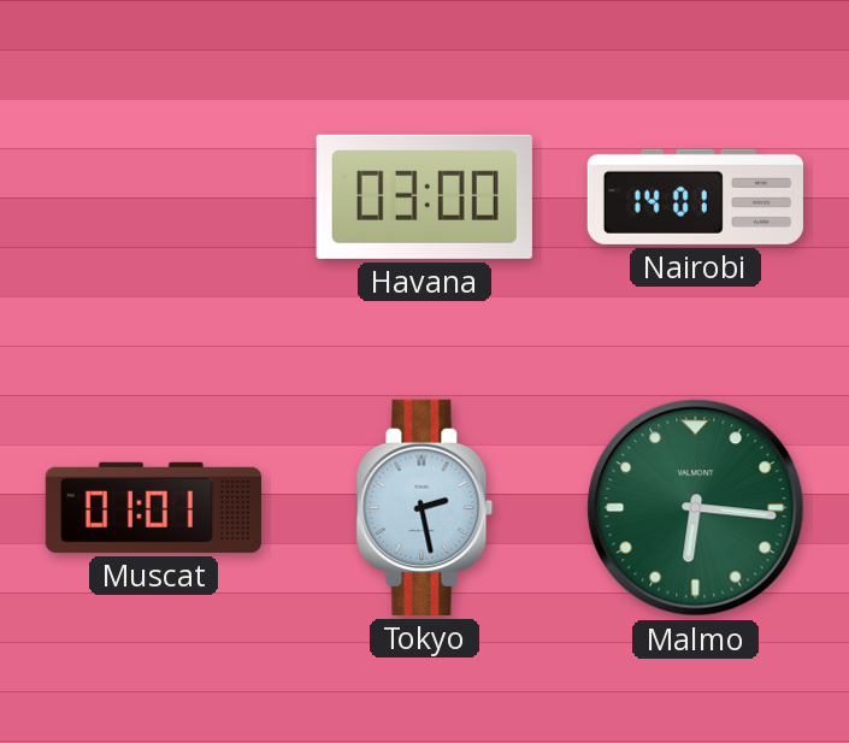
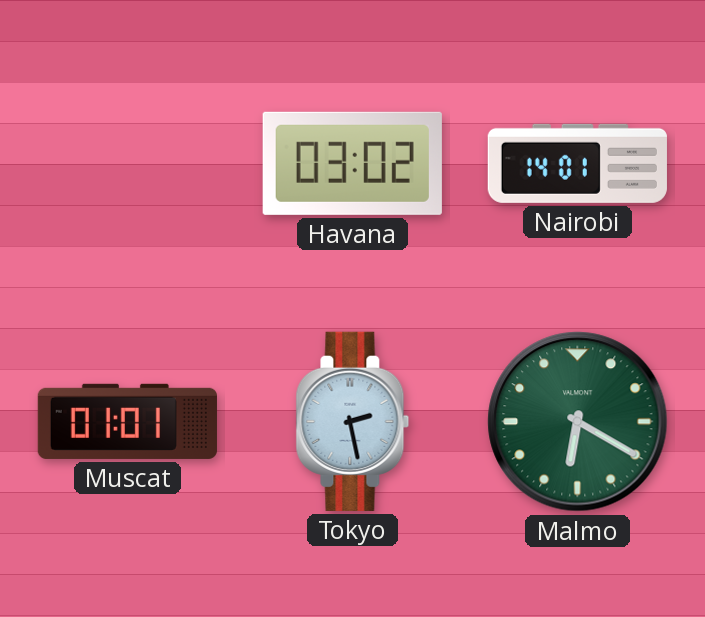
Havana: 03:00 -> 03:02
Malmo: 6:16 -> 6:20
